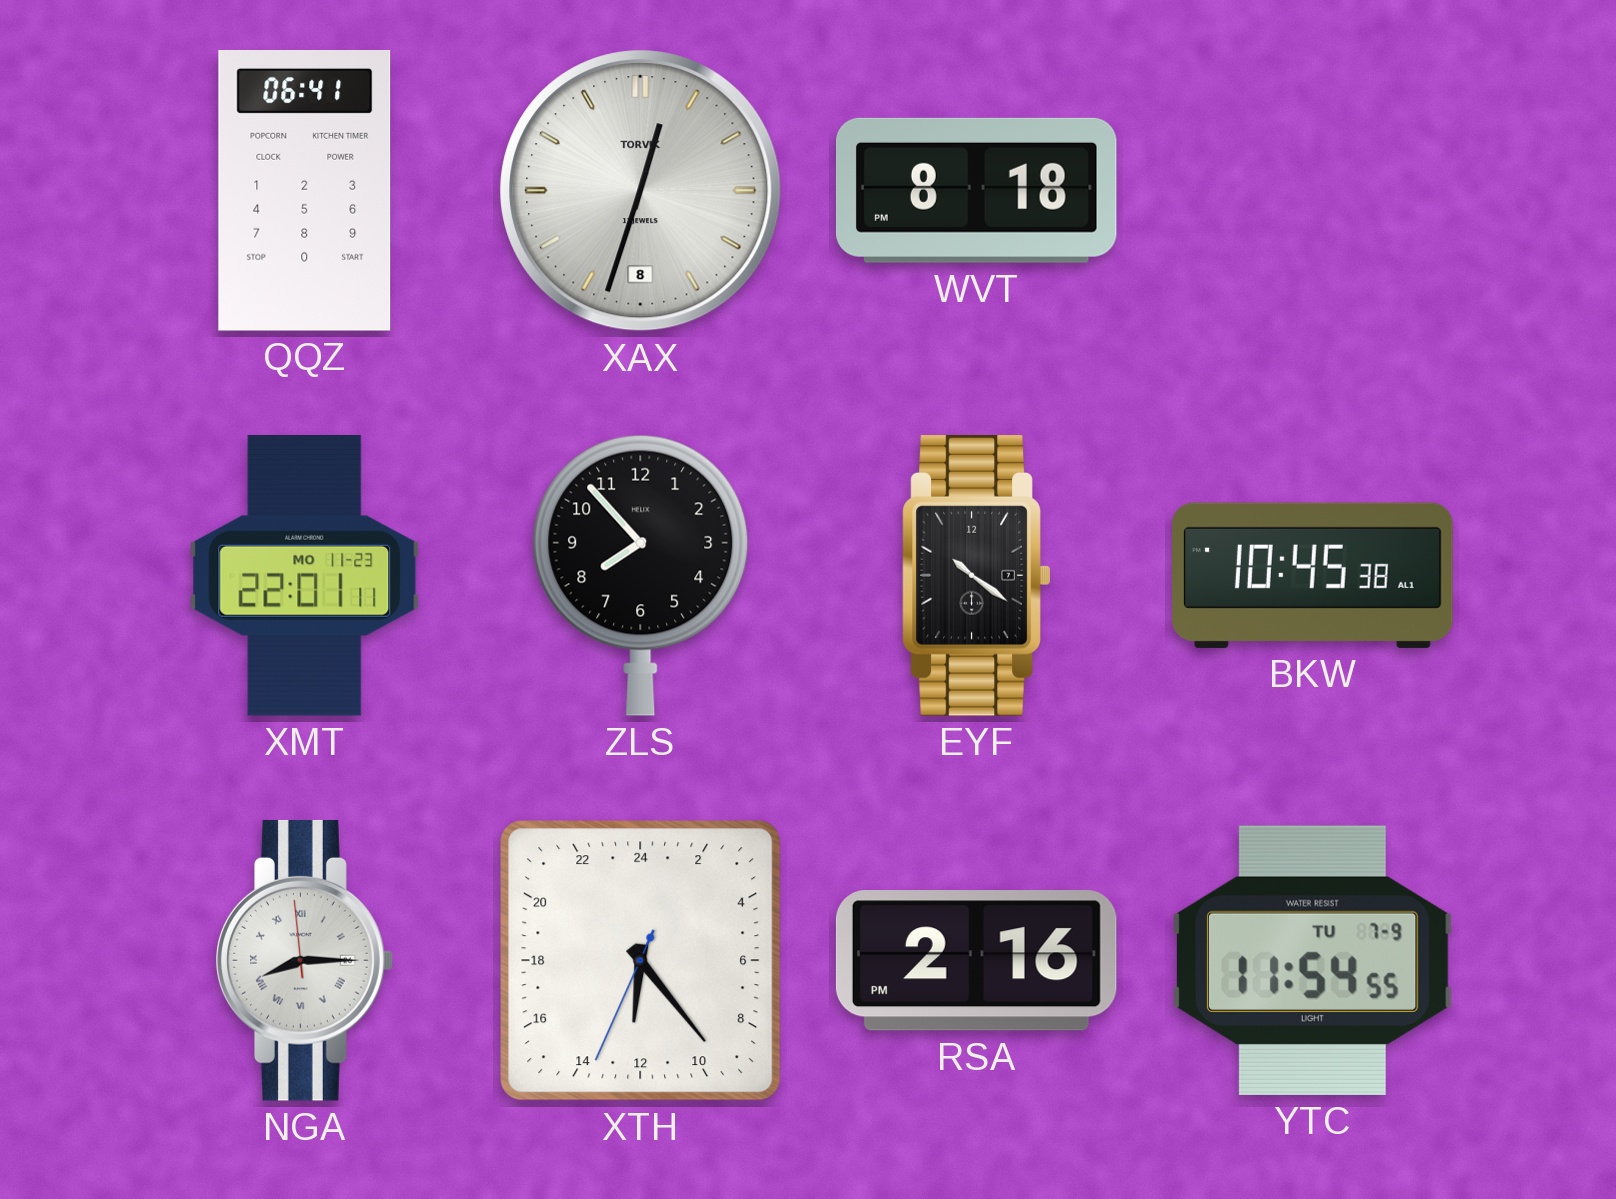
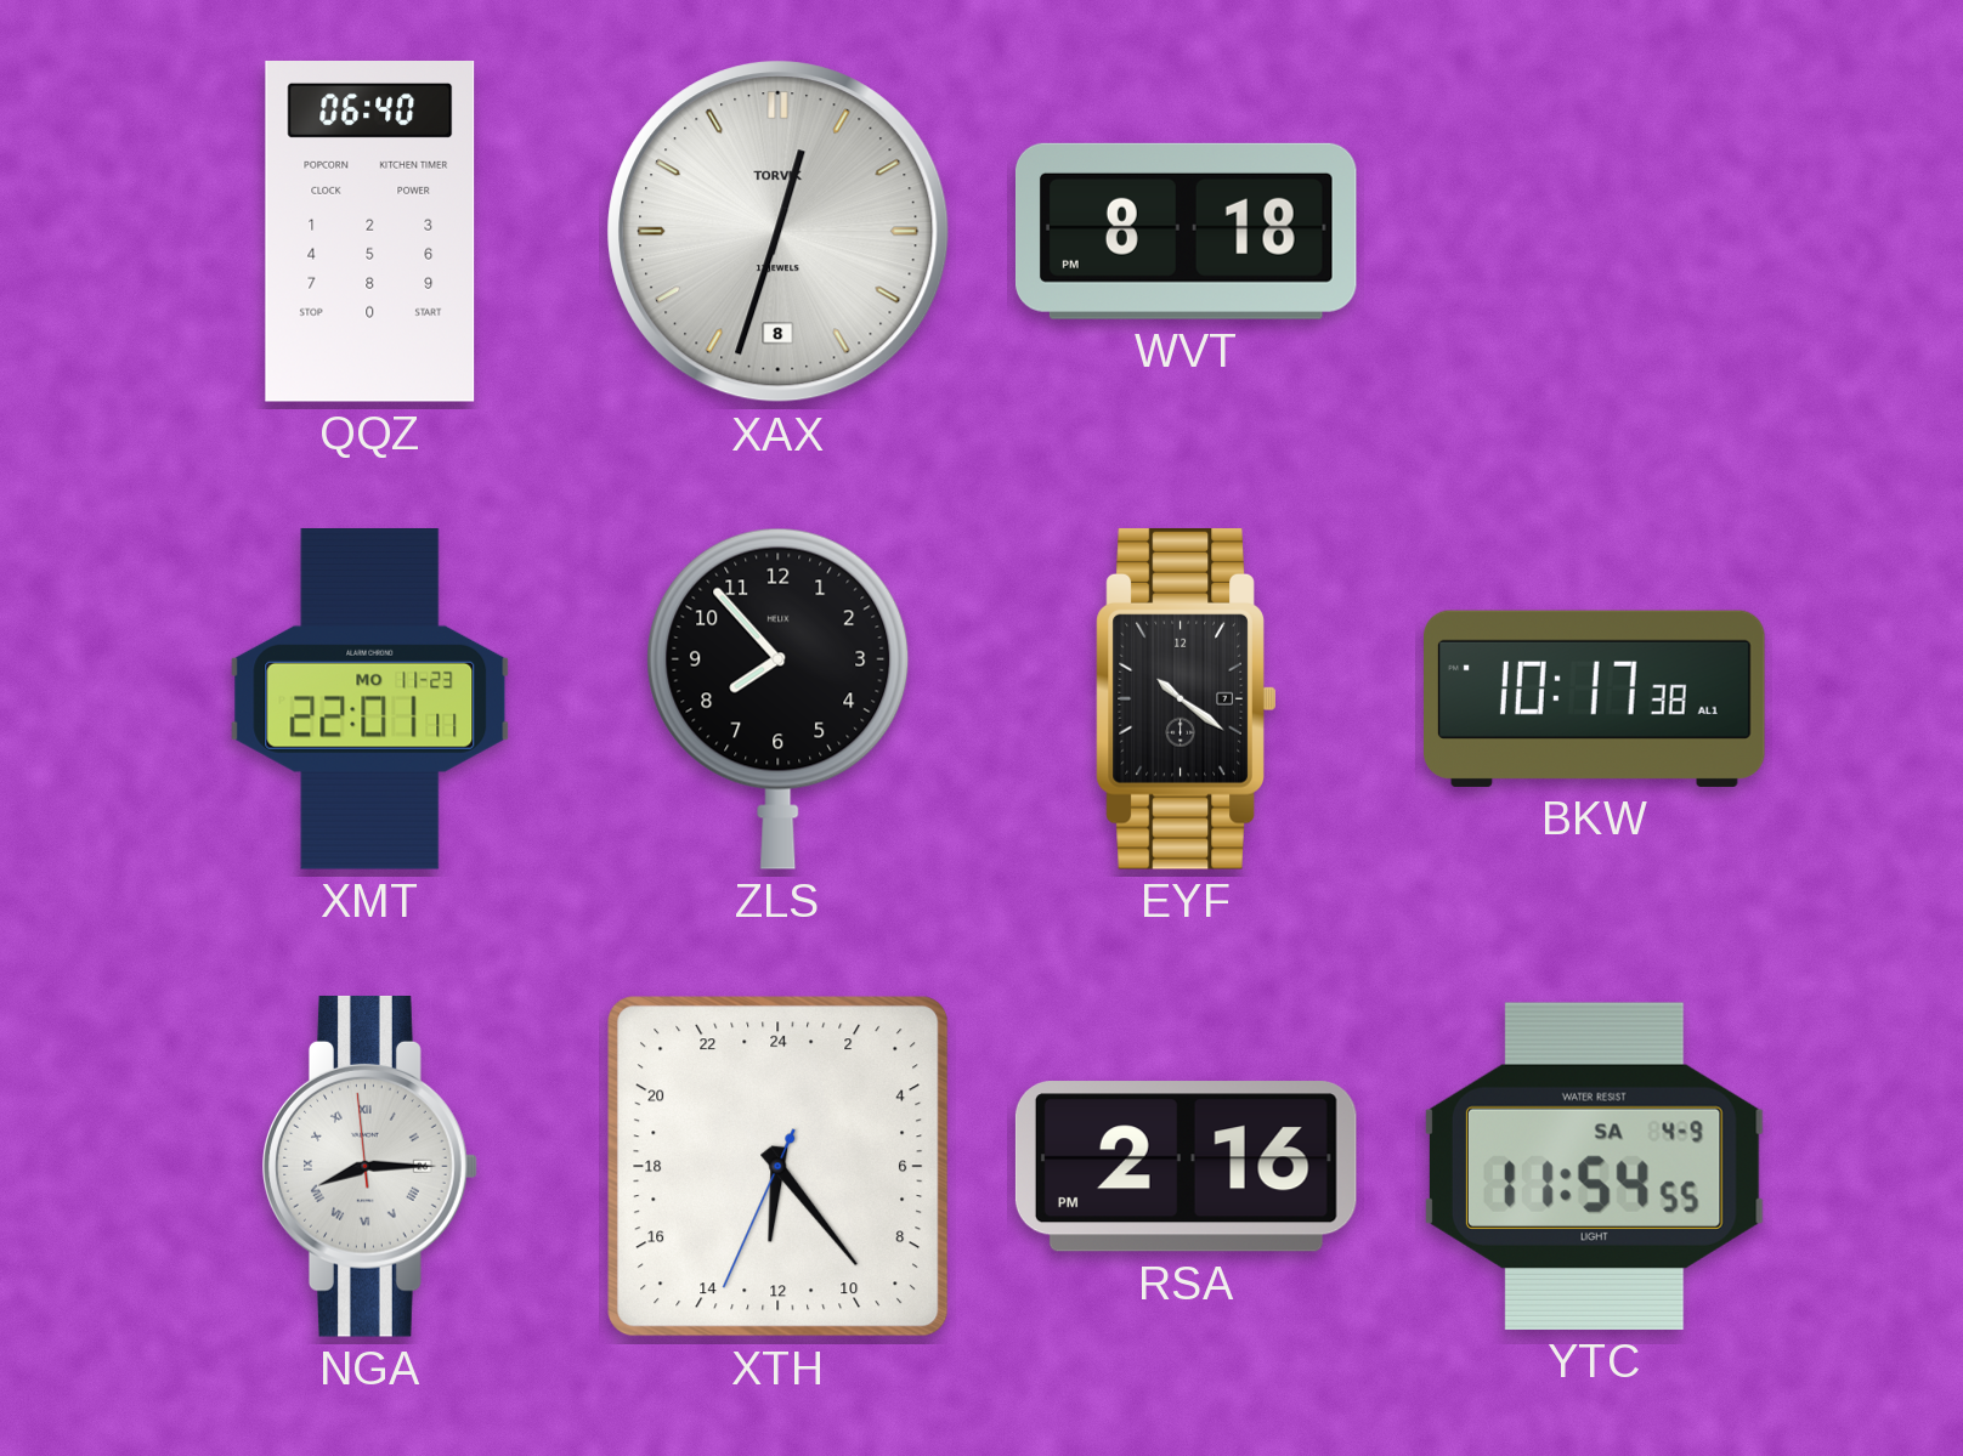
QQZ: 06:41 -> 06:40
BKW: 10:45 -> 10:17
YTC date: TU 7-9 -> SA 4-9
